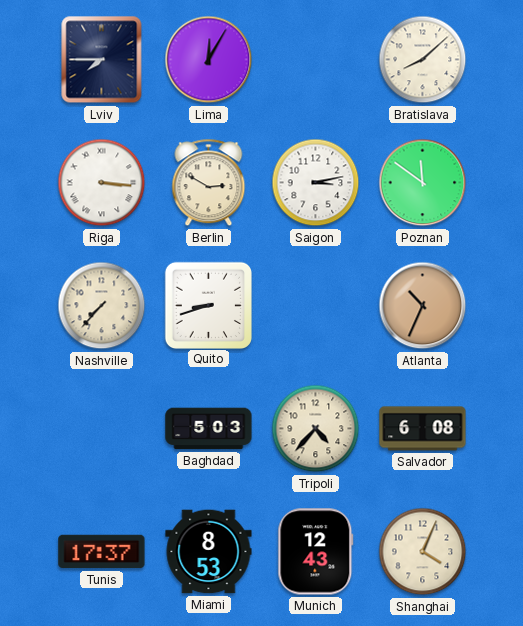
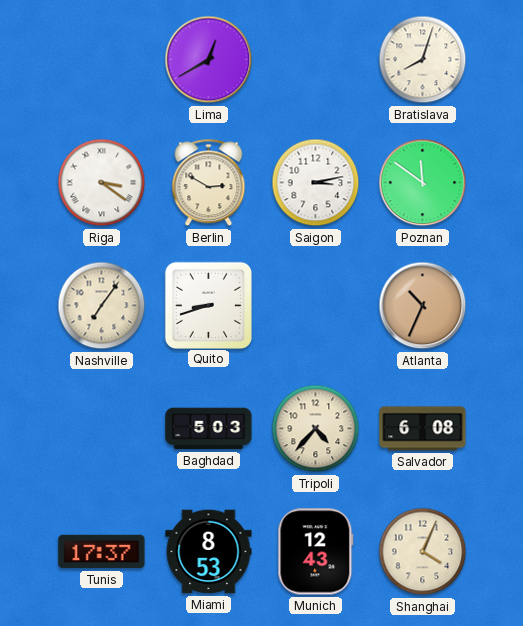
Lviv: 7:45 -> none
Lima: 12:05 -> 12:40
Bratislava: 8:08 -> 8:03
Riga: 3:16 -> 3:21
Nashville: 7:37 -> 7:06
